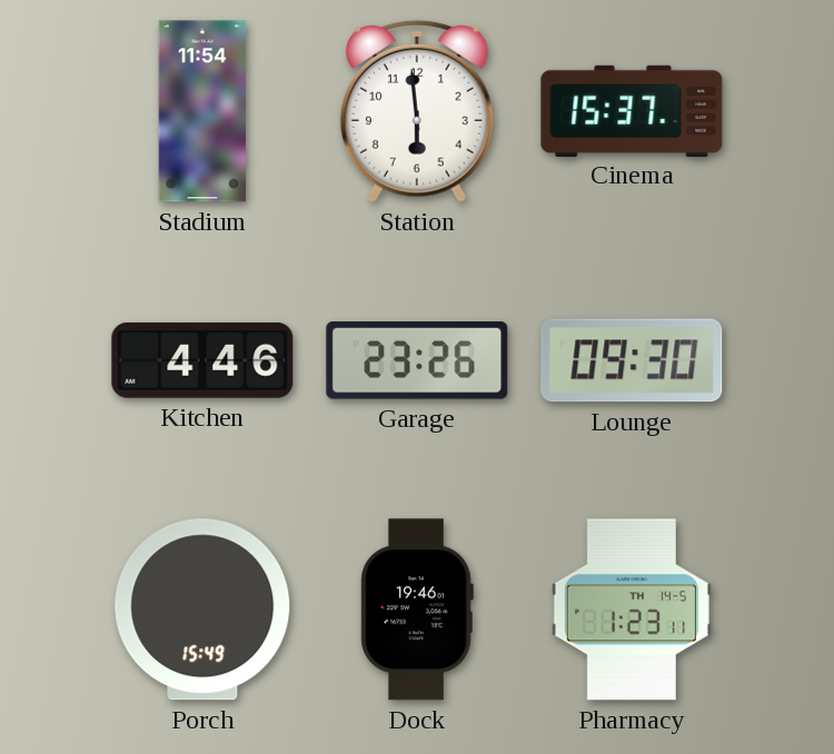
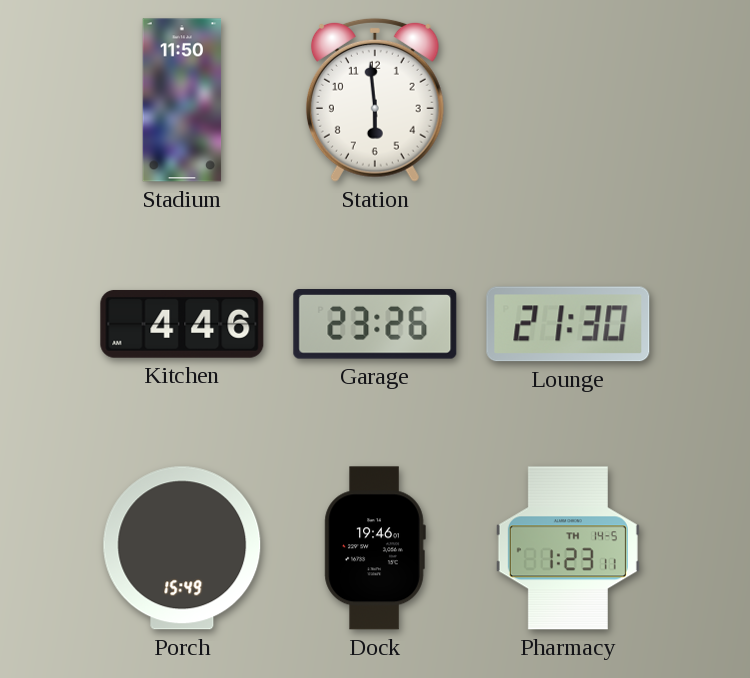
Stadium: 11:54 -> 11:50
Cinema: 15:37 -> none
Lounge: 09:30 -> 21:30
